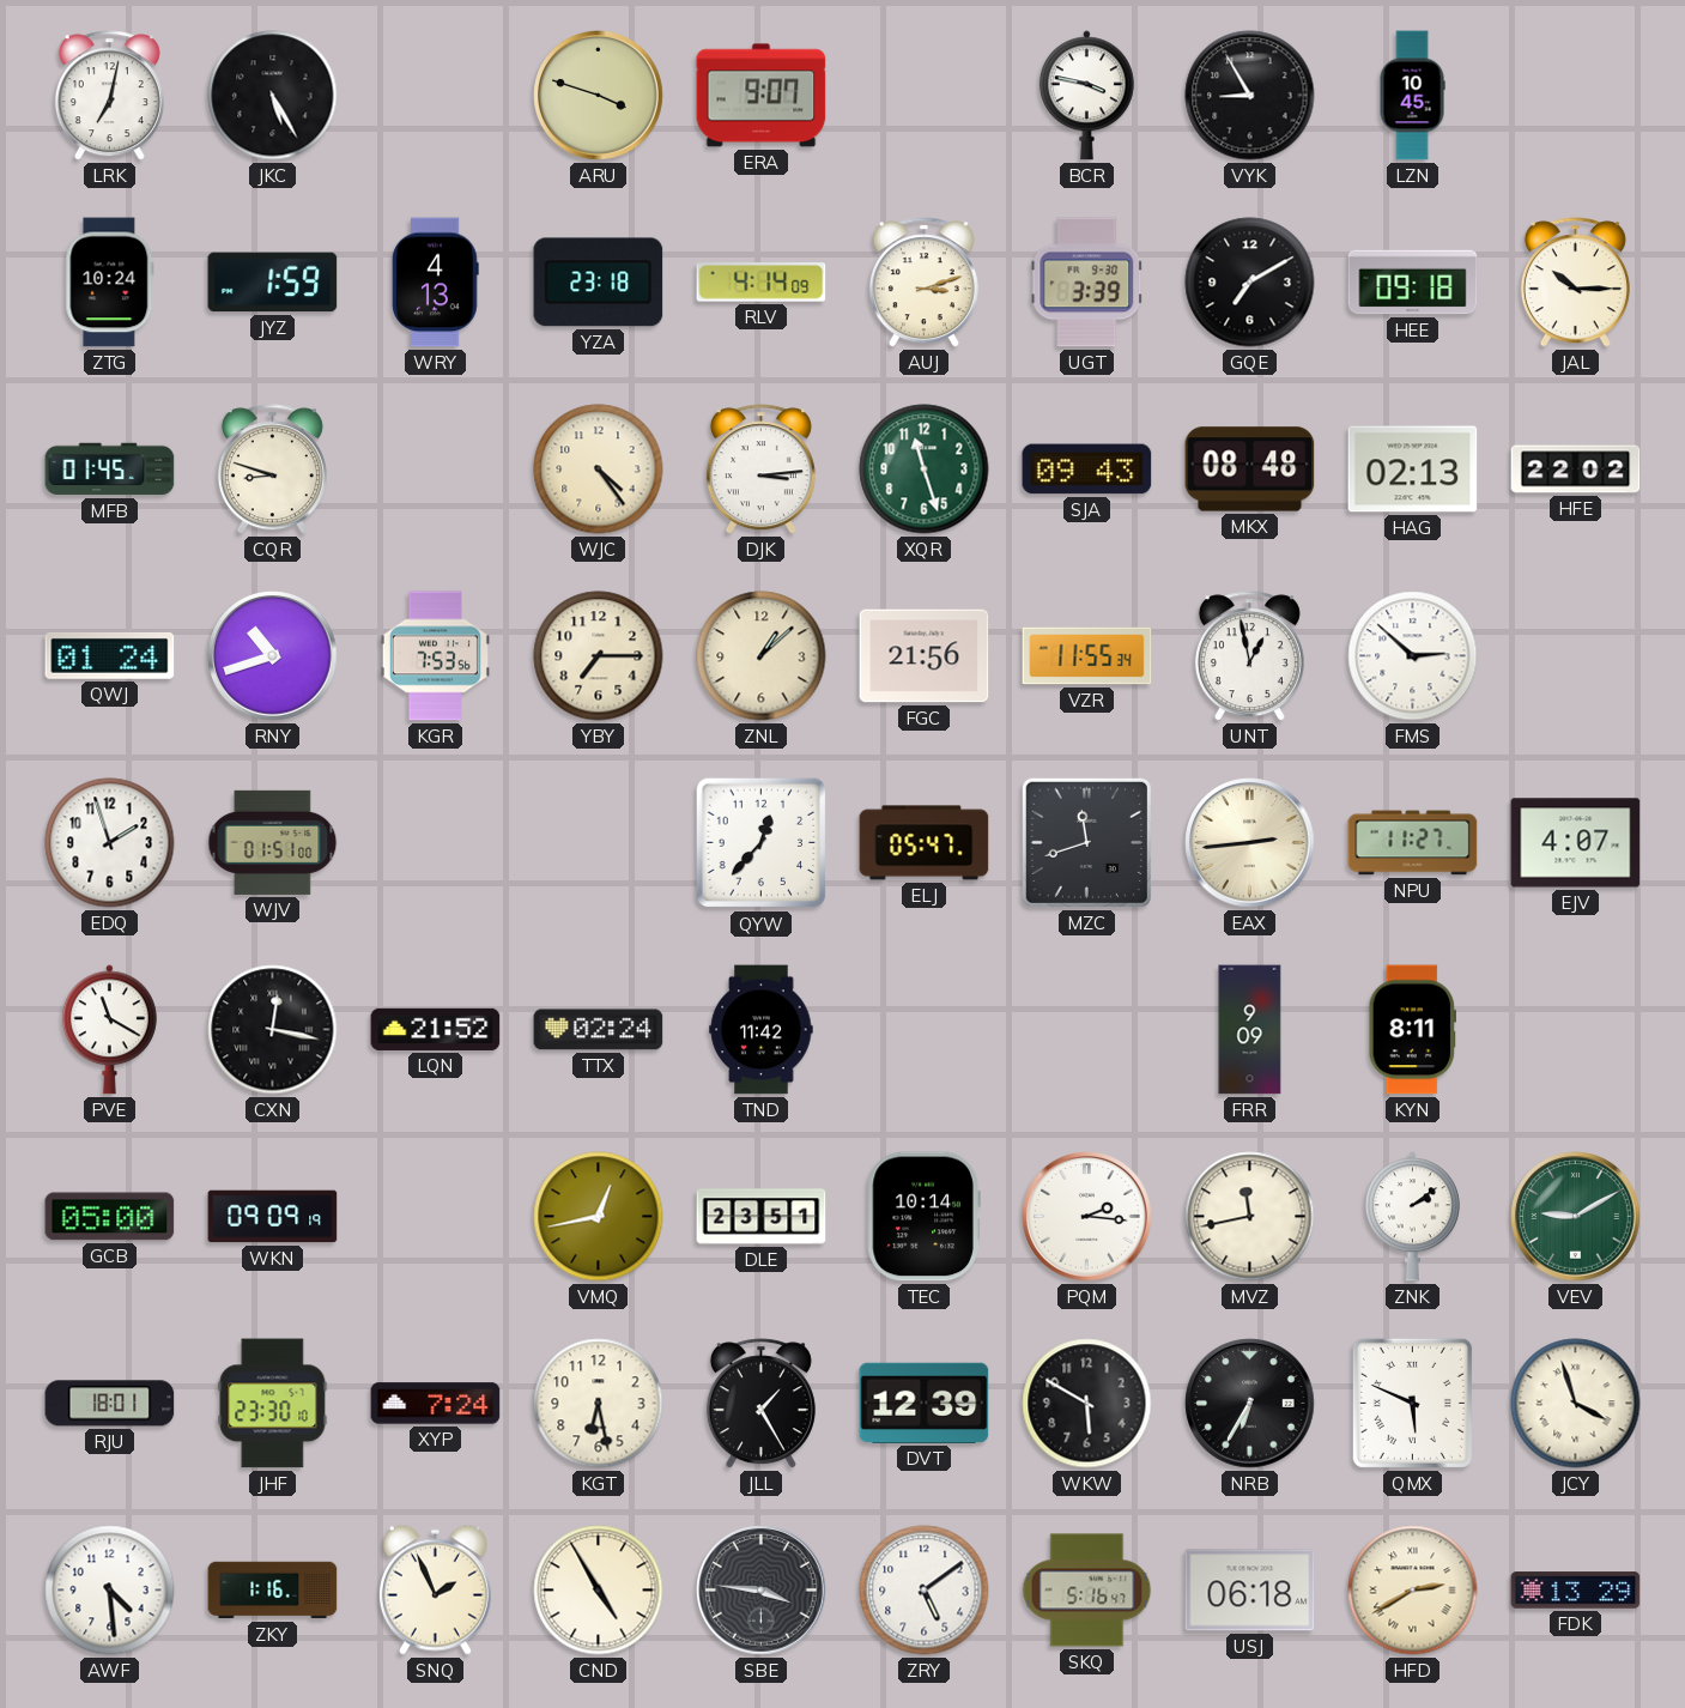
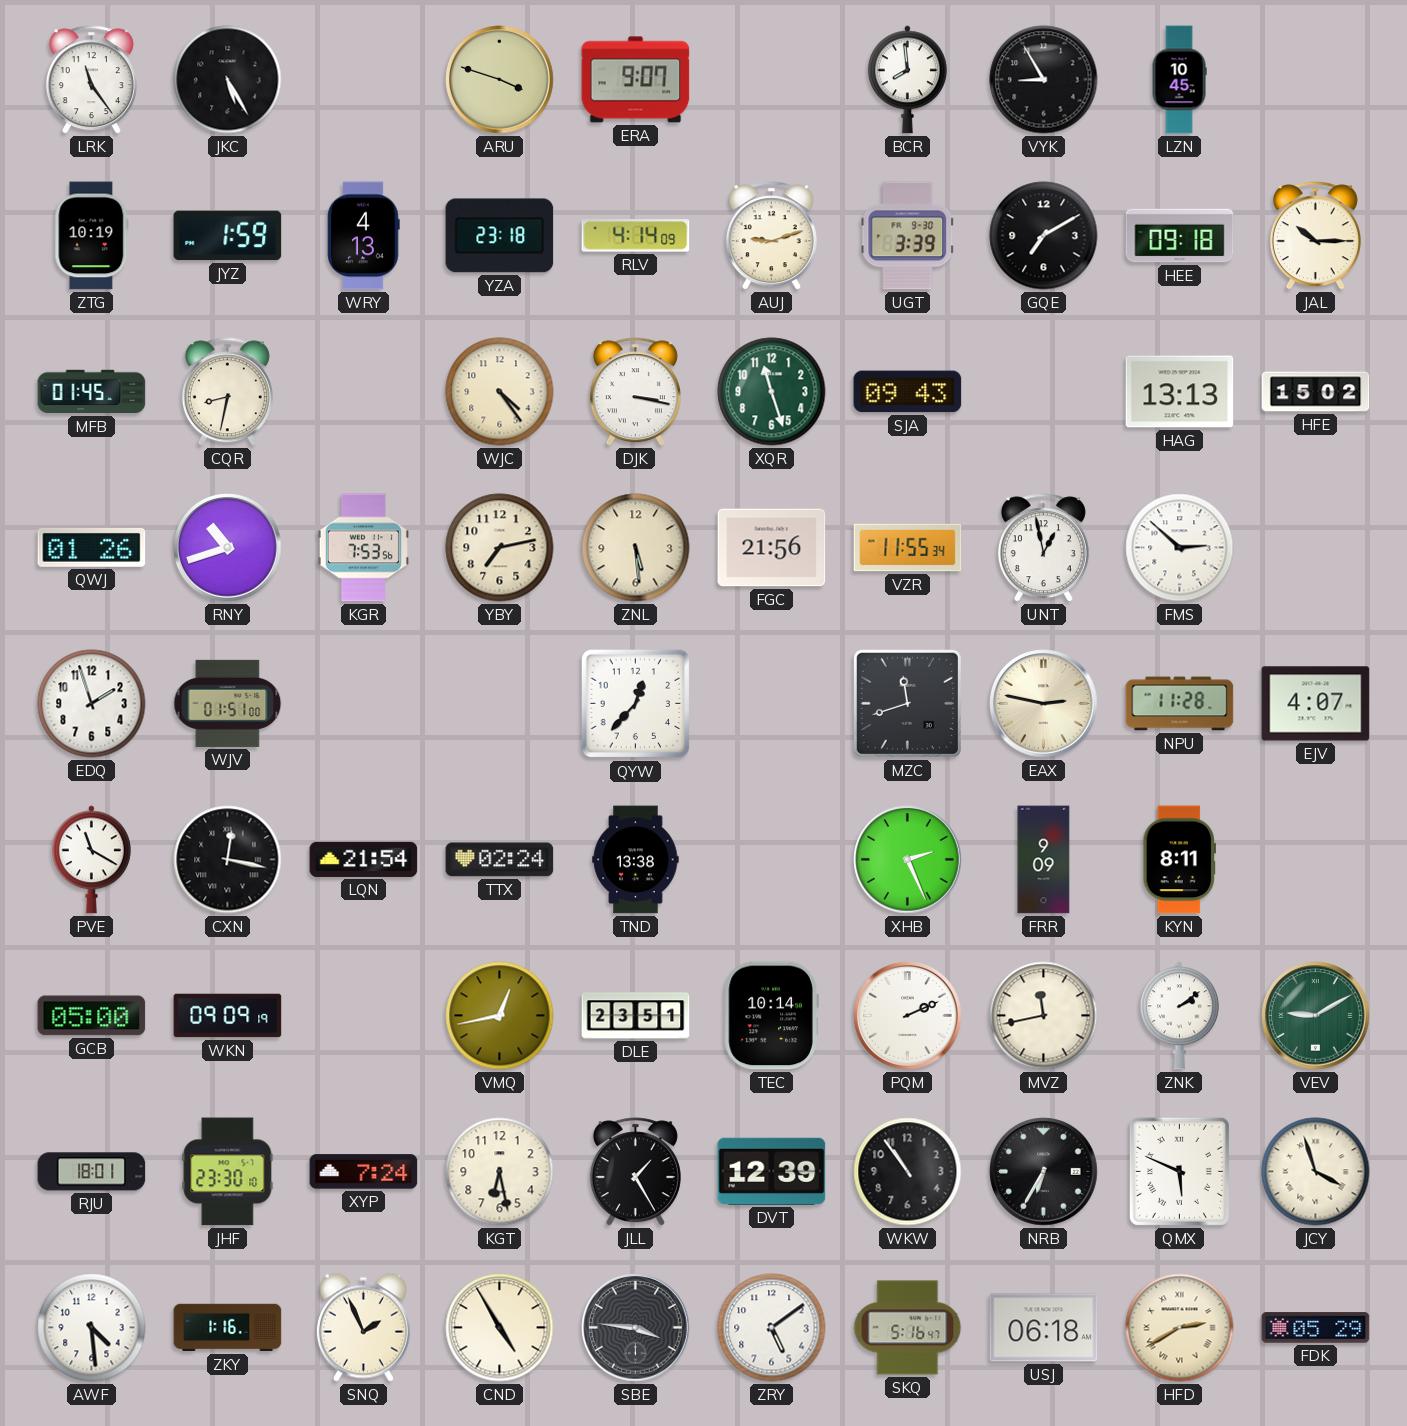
LRK: 7:02 -> 11:24
BCR: 3:47 -> 7:59
ZTG: 10:24 -> 10:19
AUJ: 3:12 -> 9:12
CQR: 8:48 -> 8:32
DJK: 3:14 -> 3:17
MKX: 08:48 -> none
HAG: 02:13 -> 13:13
HFE: 22:02 -> 15:02
QWJ: 01:24 -> 01:26
YBY: 7:15 -> 7:13
ZNL: 1:08 -> 5:29
ELJ: 05:47 -> none
EAX: 2:44 -> 2:47
NPU: 11:27 -> 11:28
LQN: 21:52 -> 21:54
TND: 11:42 -> 13:38
XHB: none -> 2:26
PQM: 2:16 -> 2:11
WKW: 5:50 -> 10:54
FDK: 13:29 -> 05:29
